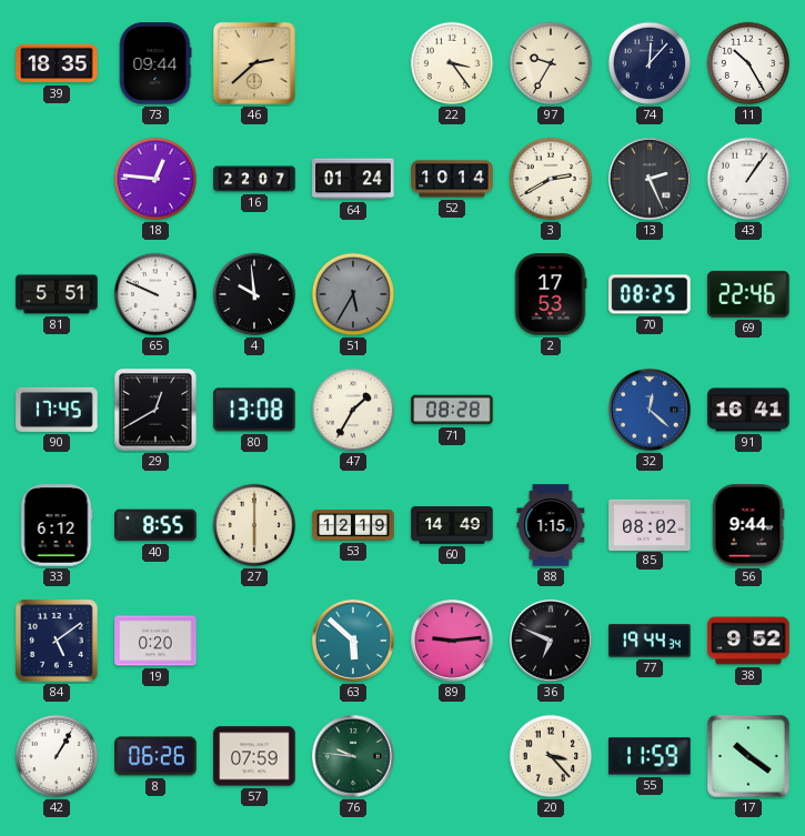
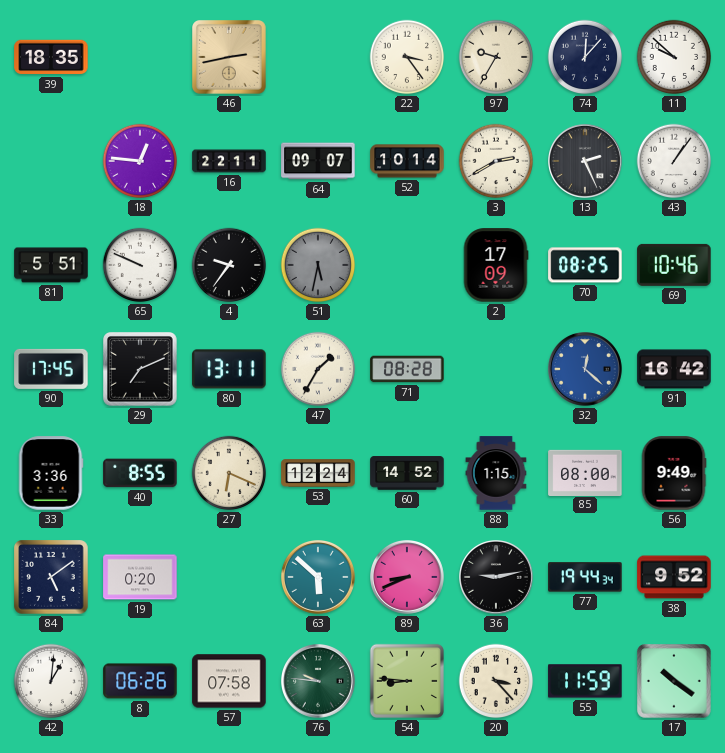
73: 09:44 -> none
46: 2:38 -> 2:43
11: 10:25 -> 9:52
16: 22:07 -> 22:11
64: 01:24 -> 09:07
4: 9:59 -> 9:36
51: 5:35 -> 5:32
2: 17:53 -> 17:09
69: 22:46 -> 10:46
29: 12:40 -> 7:11
80: 13:08 -> 13:11
91: 16:41 -> 16:42
33: 6:12 -> 3:36
27: 6:00 -> 6:19
53: 12:19 -> 12:24
60: 14:49 -> 14:52
85: 08:02 -> 08:00
56: 9:44 -> 9:49
89: 9:14 -> 8:41
36: 6:49 -> 9:13
42: 1:05 -> 1:01
57: 07:59 -> 07:58
54: none -> 8:46
